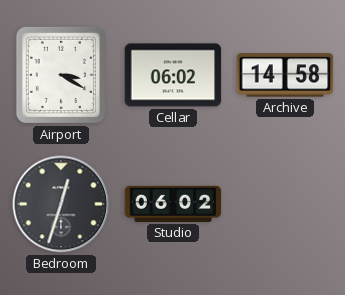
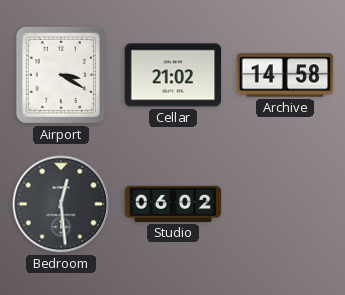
Cellar: 06:02 -> 21:02
Bedroom: 12:33 -> 12:29
